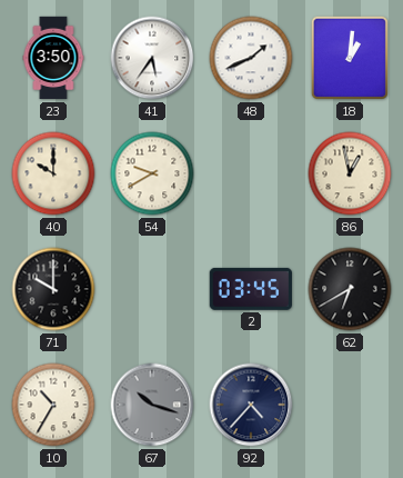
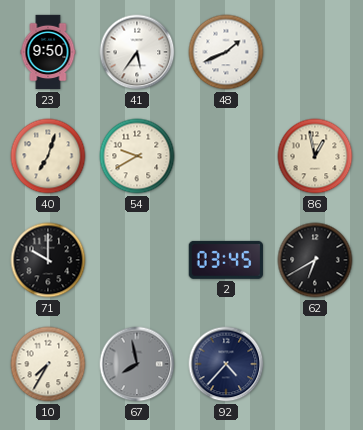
23: 3:50 -> 9:50
18: 1:01 -> none
40: 10:00 -> 7:03
10: 10:35 -> 7:35
67: 10:18 -> 7:58
